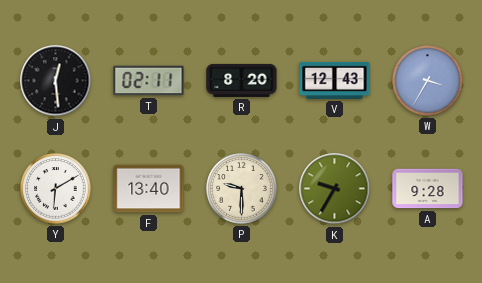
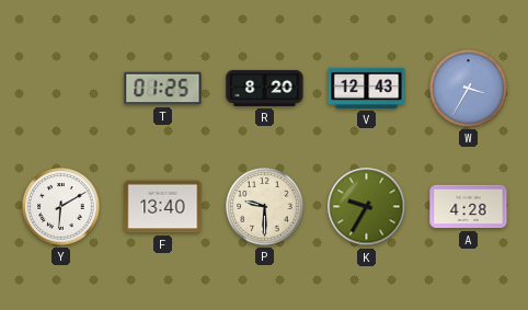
J: 12:29 -> none
T: 02:11 -> 01:25
A: 9:28 -> 4:28
